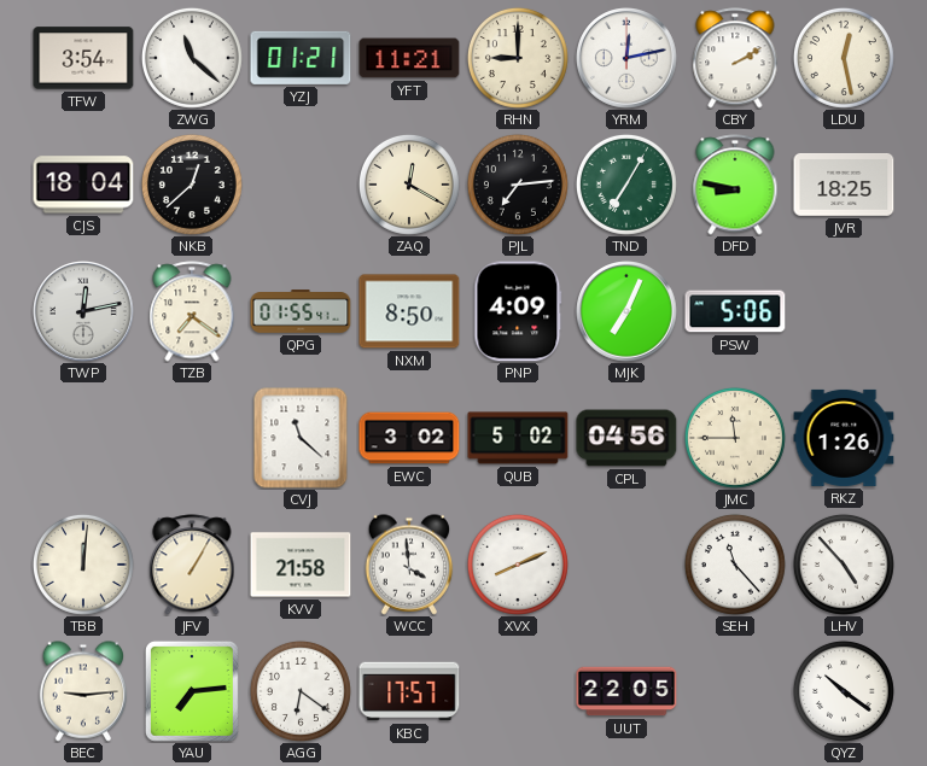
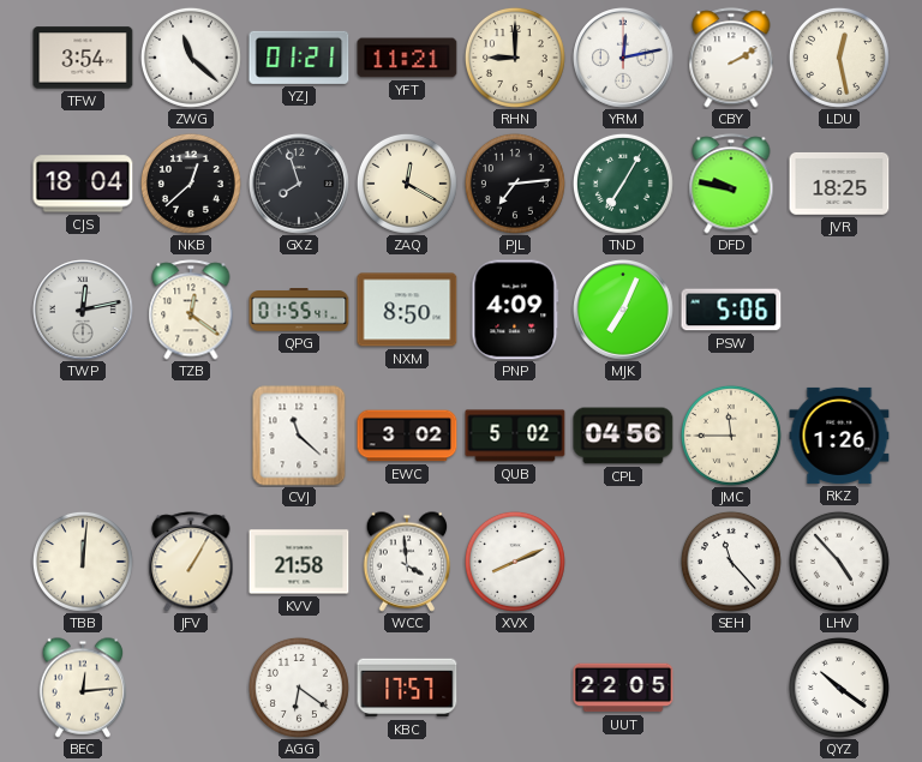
GXZ: none -> 7:57
DFD: 8:47 -> 9:47
TZB: 7:21 -> 12:21
BEC: 9:14 -> 12:14
YAU: 7:14 -> none
